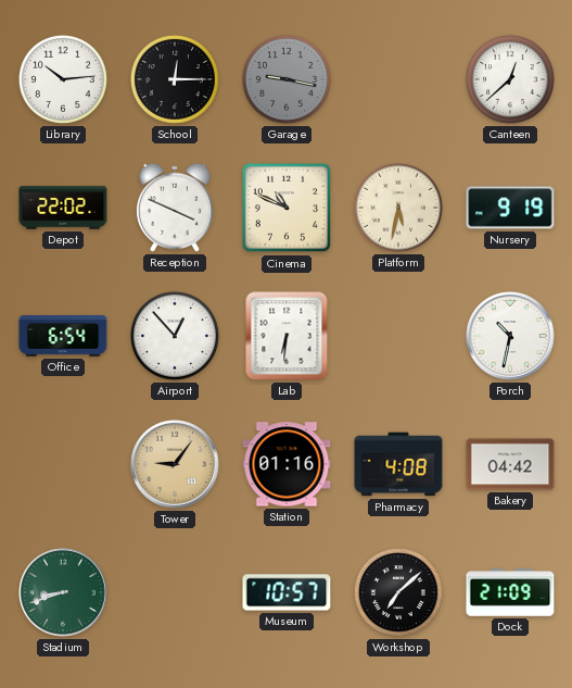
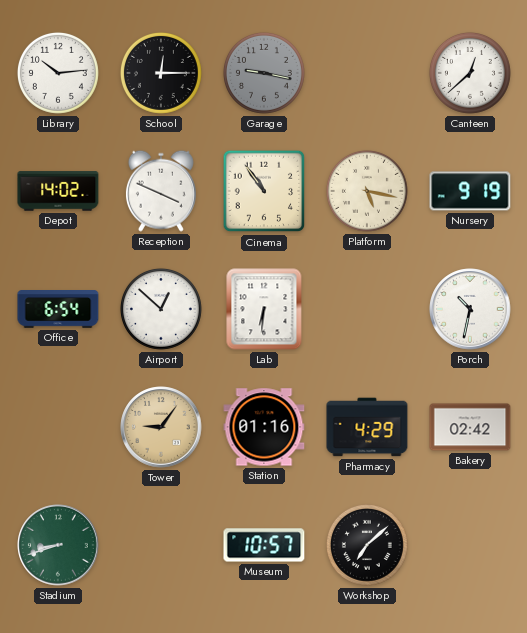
Depot: 22:02 -> 14:02
Cinema: 10:49 -> 10:54
Platform: 5:32 -> 5:17
Airport: 12:53 -> 12:52
Pharmacy: 4:08 -> 4:29
Bakery: 04:42 -> 02:42
Dock: 21:09 -> none
